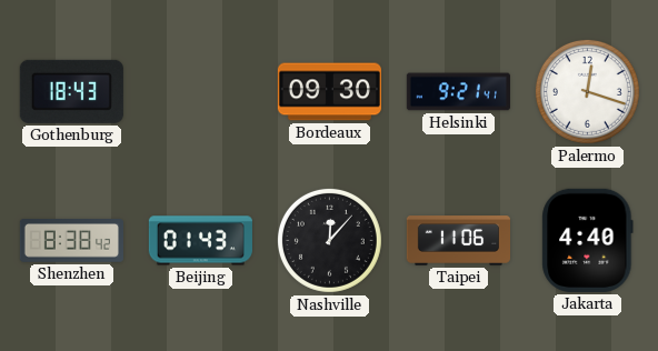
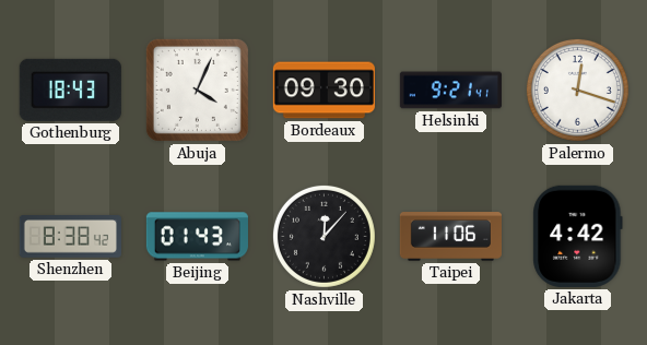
Abuja: none -> 4:04
Jakarta: 4:40 -> 4:42
